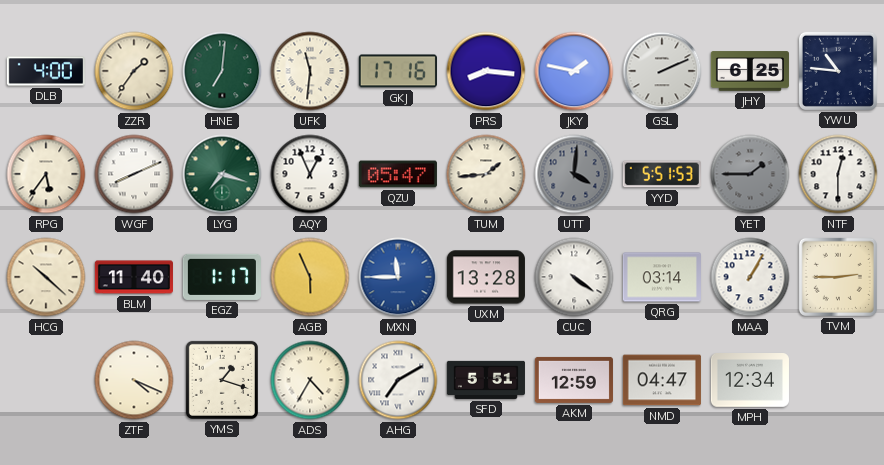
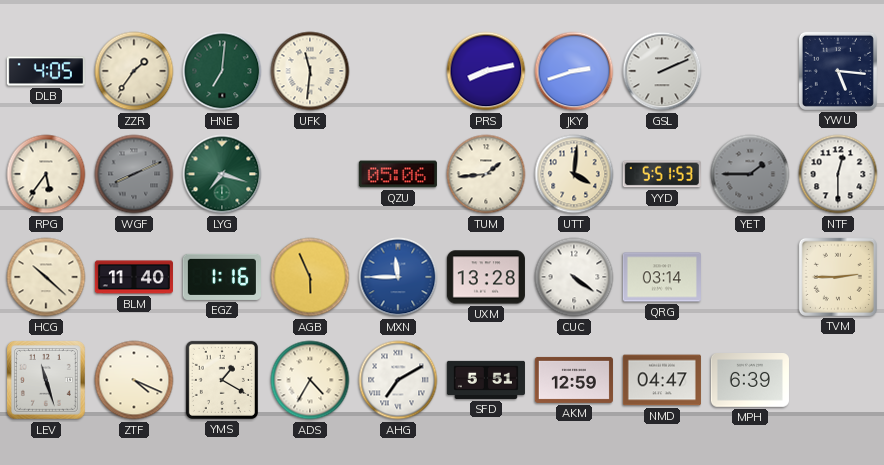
DLB: 4:00 -> 4:05
GKJ: 17:16 -> none
PRS: 8:16 -> 8:13
JKY: 1:47 -> 2:42
JHY: 6:25 -> none
YWU: 10:46 -> 5:16
WGF dial: white -> grey
AQY: 12:56 -> none
QZU: 05:47 -> 05:06
UTT dial: grey -> cream
EGZ: 1:17 -> 1:16
MAA: 1:05 -> none
LEV: none -> 11:27
YMS: 1:18 -> 1:20
MPH: 12:34 -> 6:39
